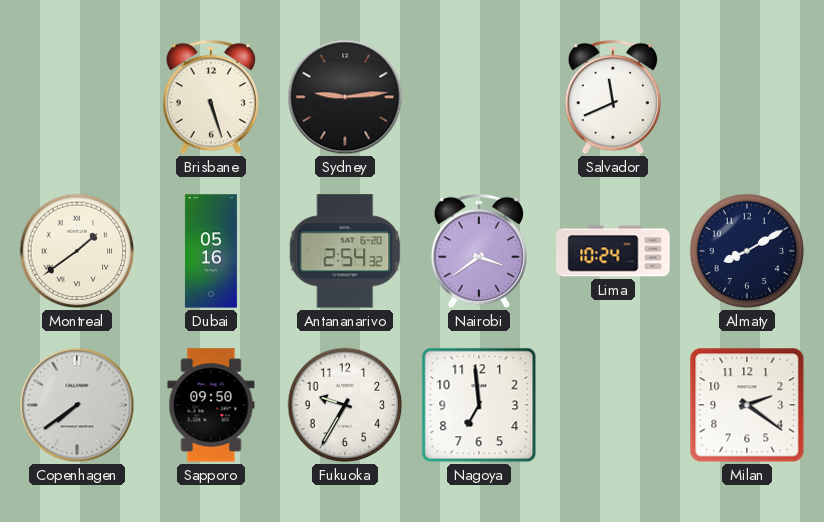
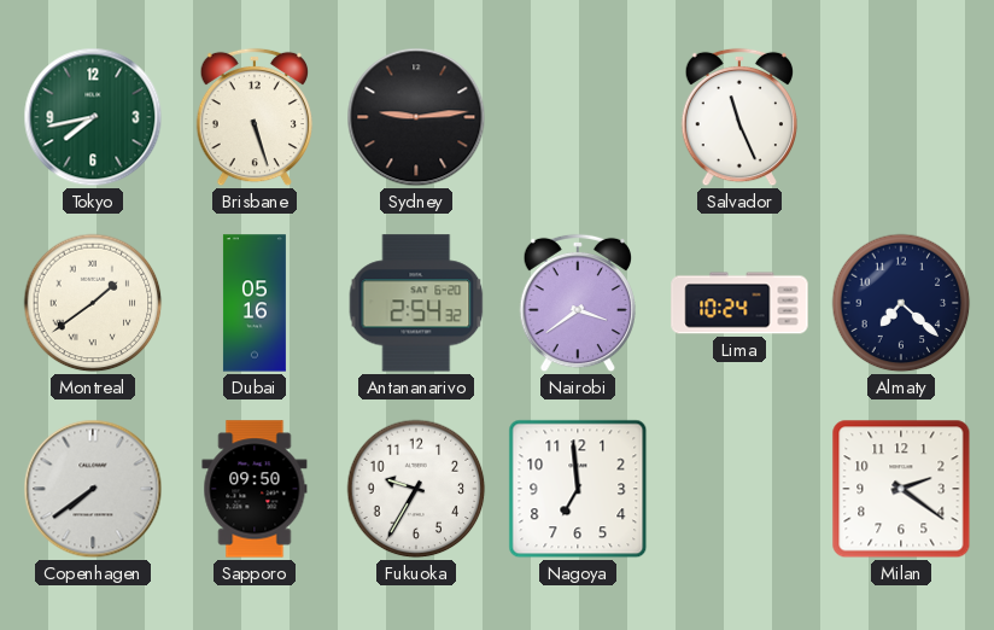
Tokyo: none -> 7:43
Salvador: 11:41 -> 11:26
Almaty: 8:10 -> 7:22
